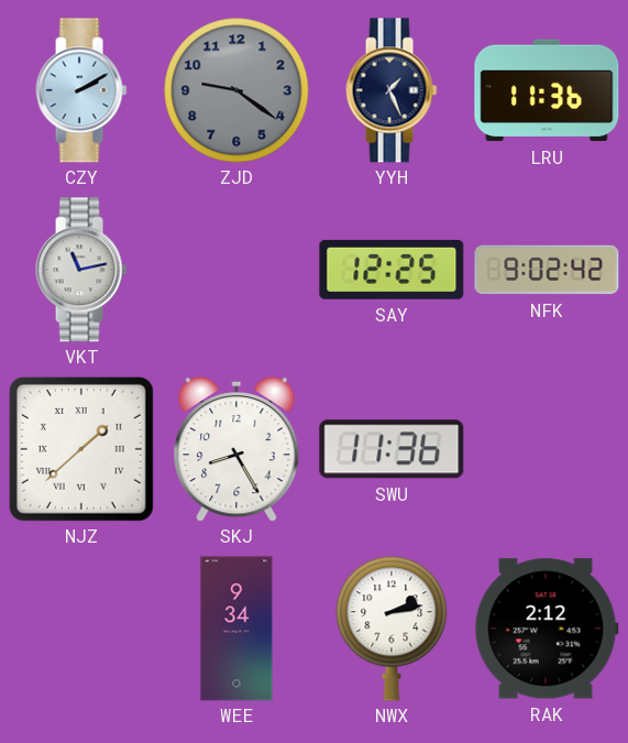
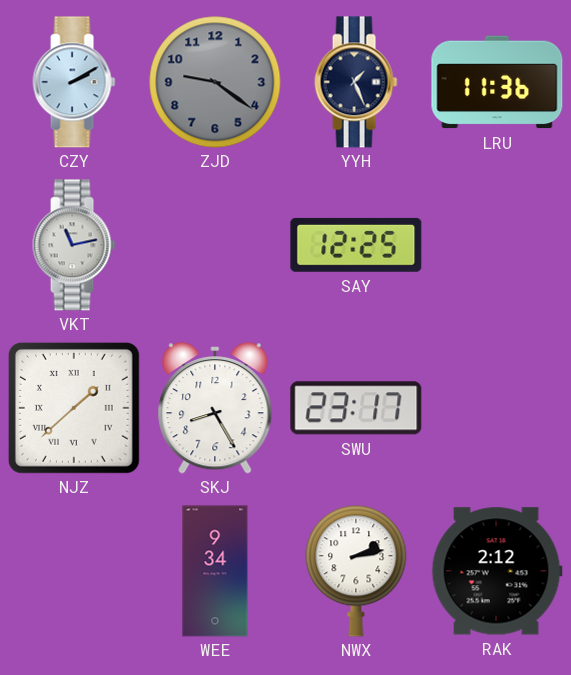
NFK: 9:02 -> none
SWU: 11:36 -> 23:17
